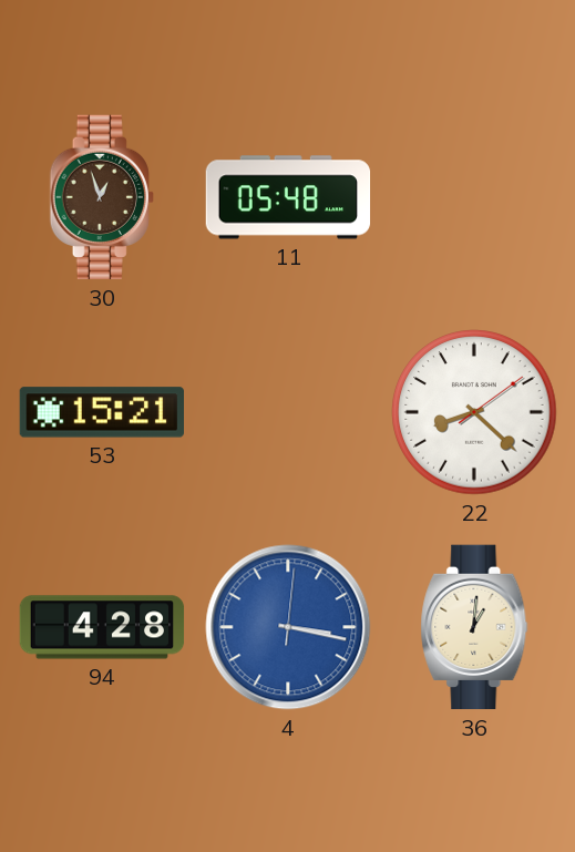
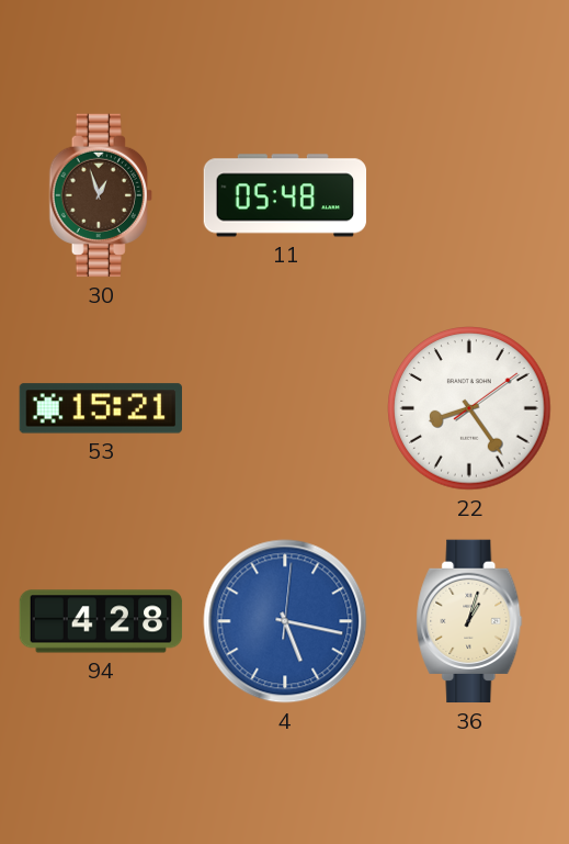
22: 8:22 -> 8:24
4: 3:17 -> 5:17
36: 1:01 -> 1:03
